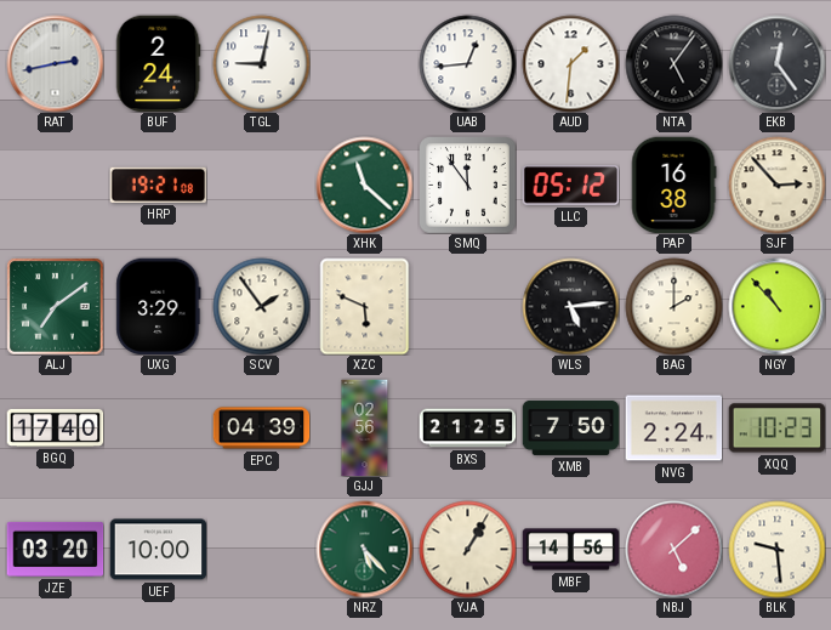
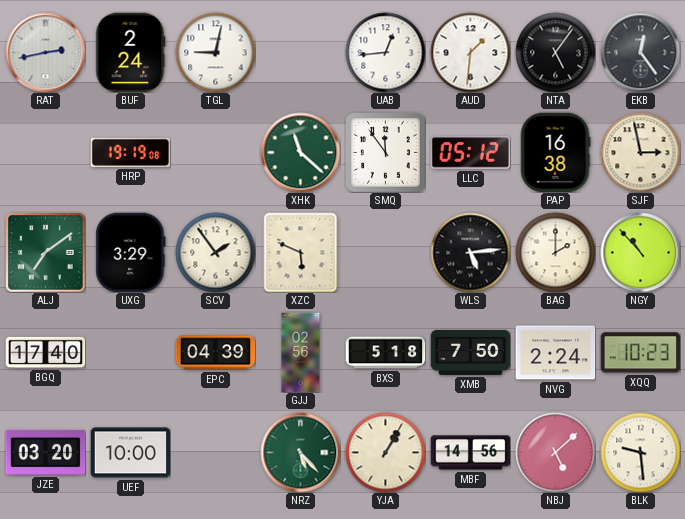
HRP: 19:21 -> 19:19
SJF: 2:53 -> 2:58
BXS: 21:25 -> 5:18
